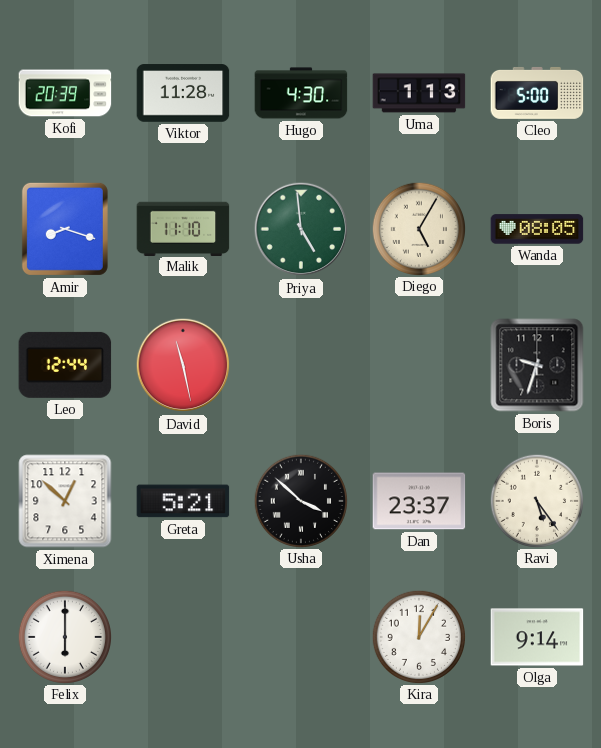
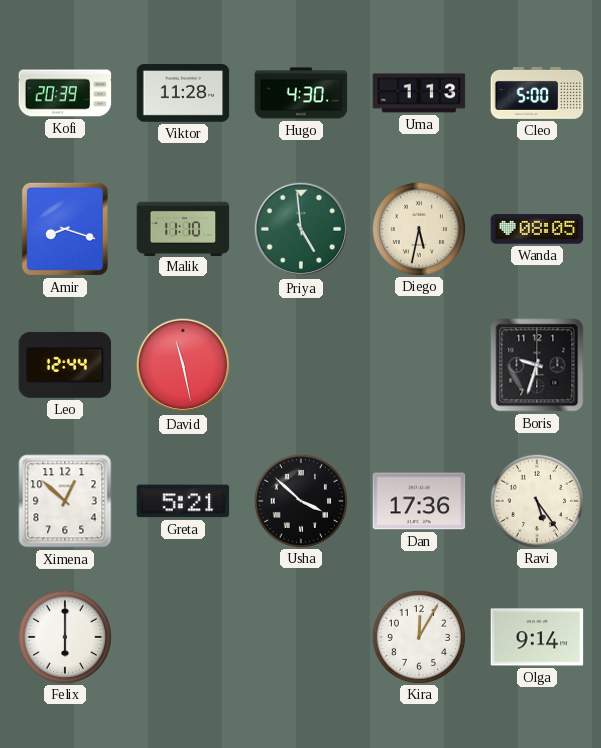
Diego: 5:05 -> 5:32
Dan: 23:37 -> 17:36
